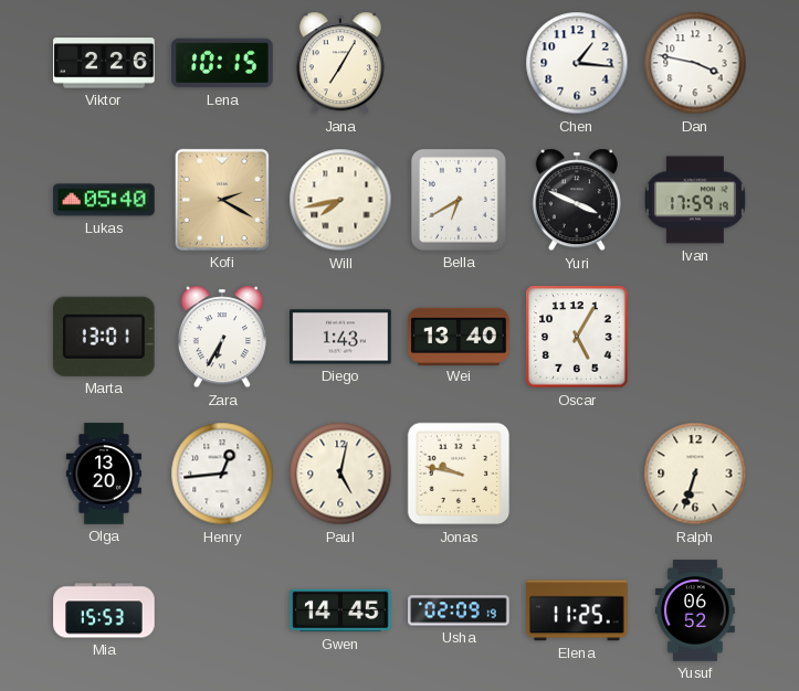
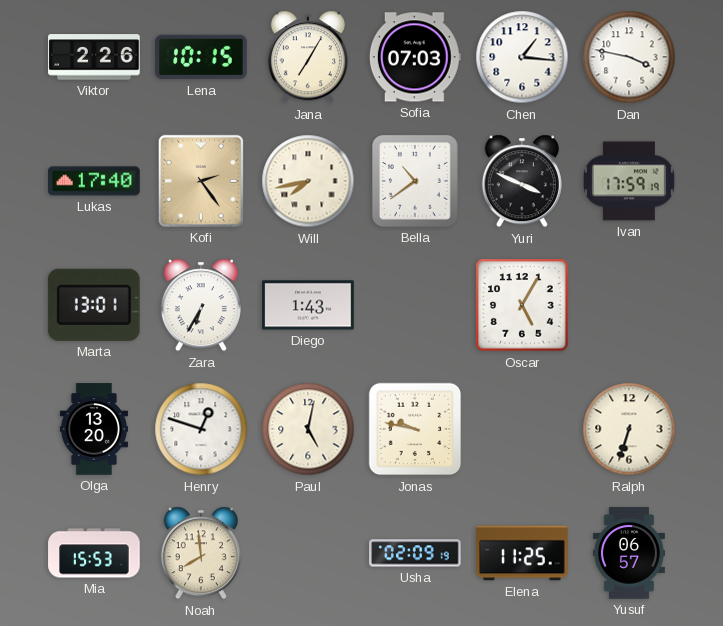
Sofia: none -> 07:03
Lukas: 05:40 -> 17:40
Kofi: 2:20 -> 2:24
Bella: 6:40 -> 10:39
Wei: 13:40 -> none
Henry: 12:44 -> 12:48
Noah: none -> 7:59
Gwen: 14:45 -> none
Yusuf: 06:52 -> 06:57
